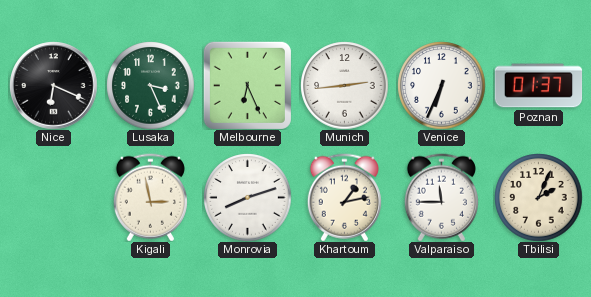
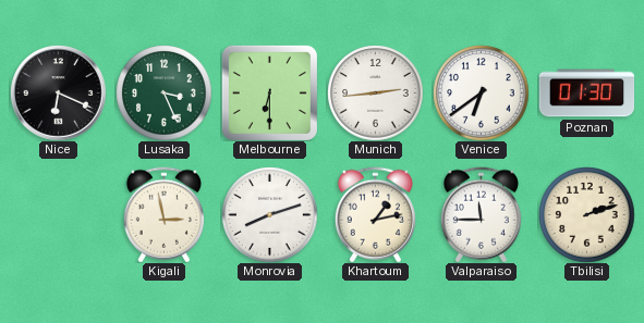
Melbourne: 6:26 -> 6:30
Venice: 6:34 -> 6:39
Poznan: 01:37 -> 01:30
Tbilisi: 2:04 -> 2:12
